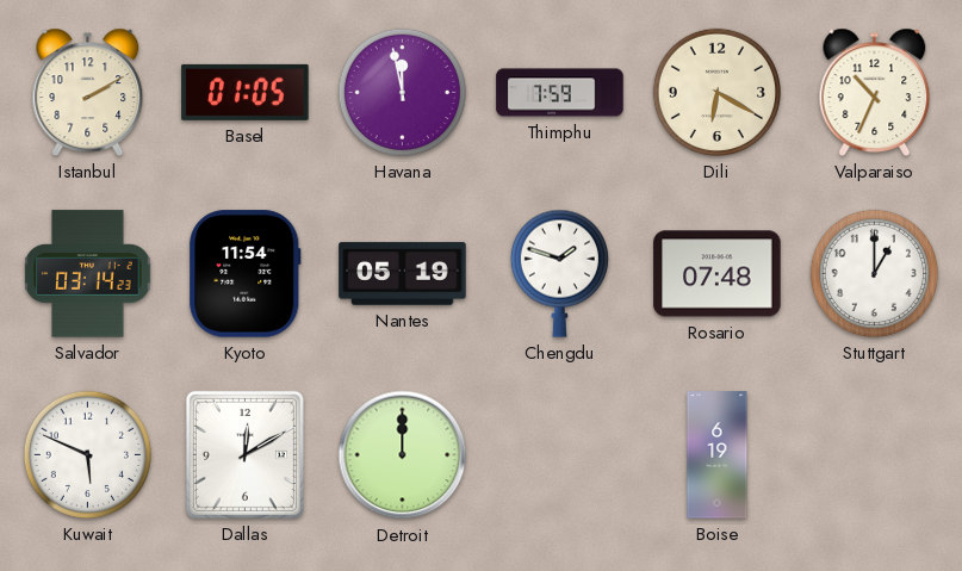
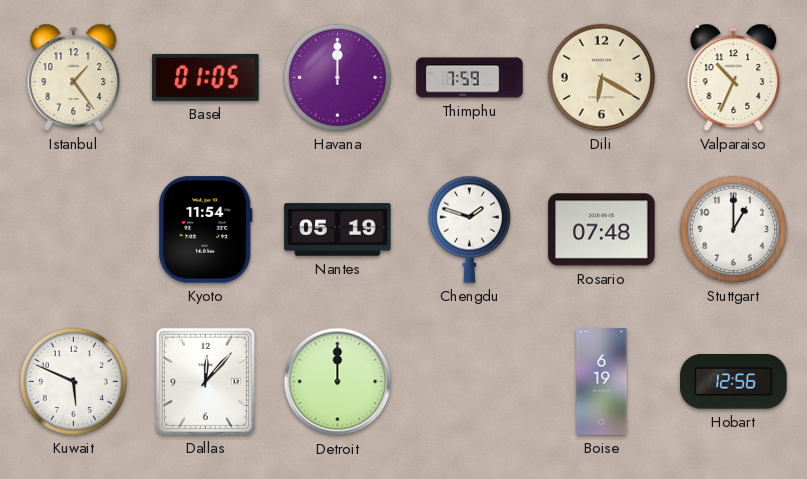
Istanbul: 2:10 -> 1:24
Havana: 11:58 -> 12:00
Salvador: 03:14 -> none
Dallas: 12:10 -> 12:07
Hobart: none -> 12:56
